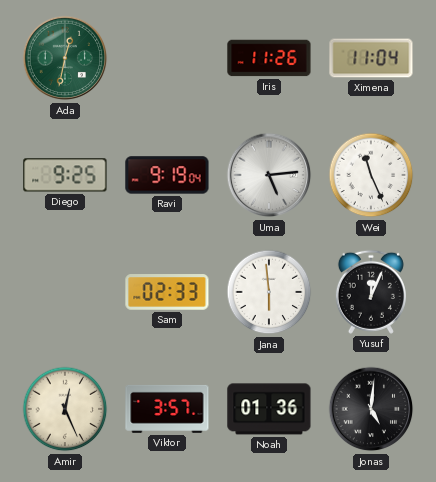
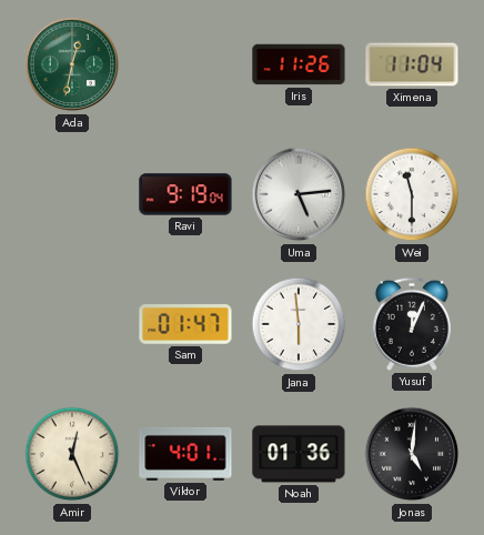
Diego: 9:25 -> none
Wei: 11:26 -> 11:30
Sam: 02:33 -> 01:47
Viktor: 3:57 -> 4:01
